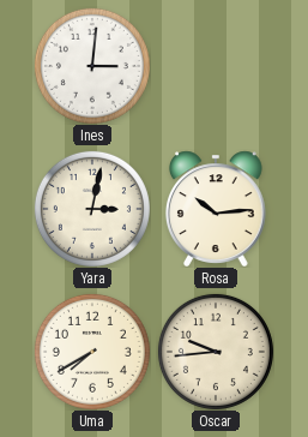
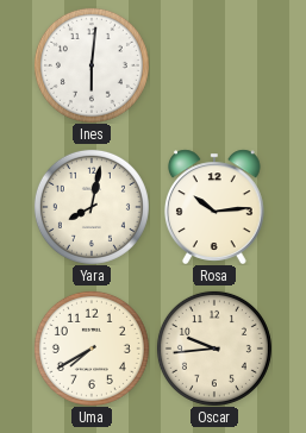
Ines: 3:01 -> 6:01
Yara: 3:02 -> 8:02
